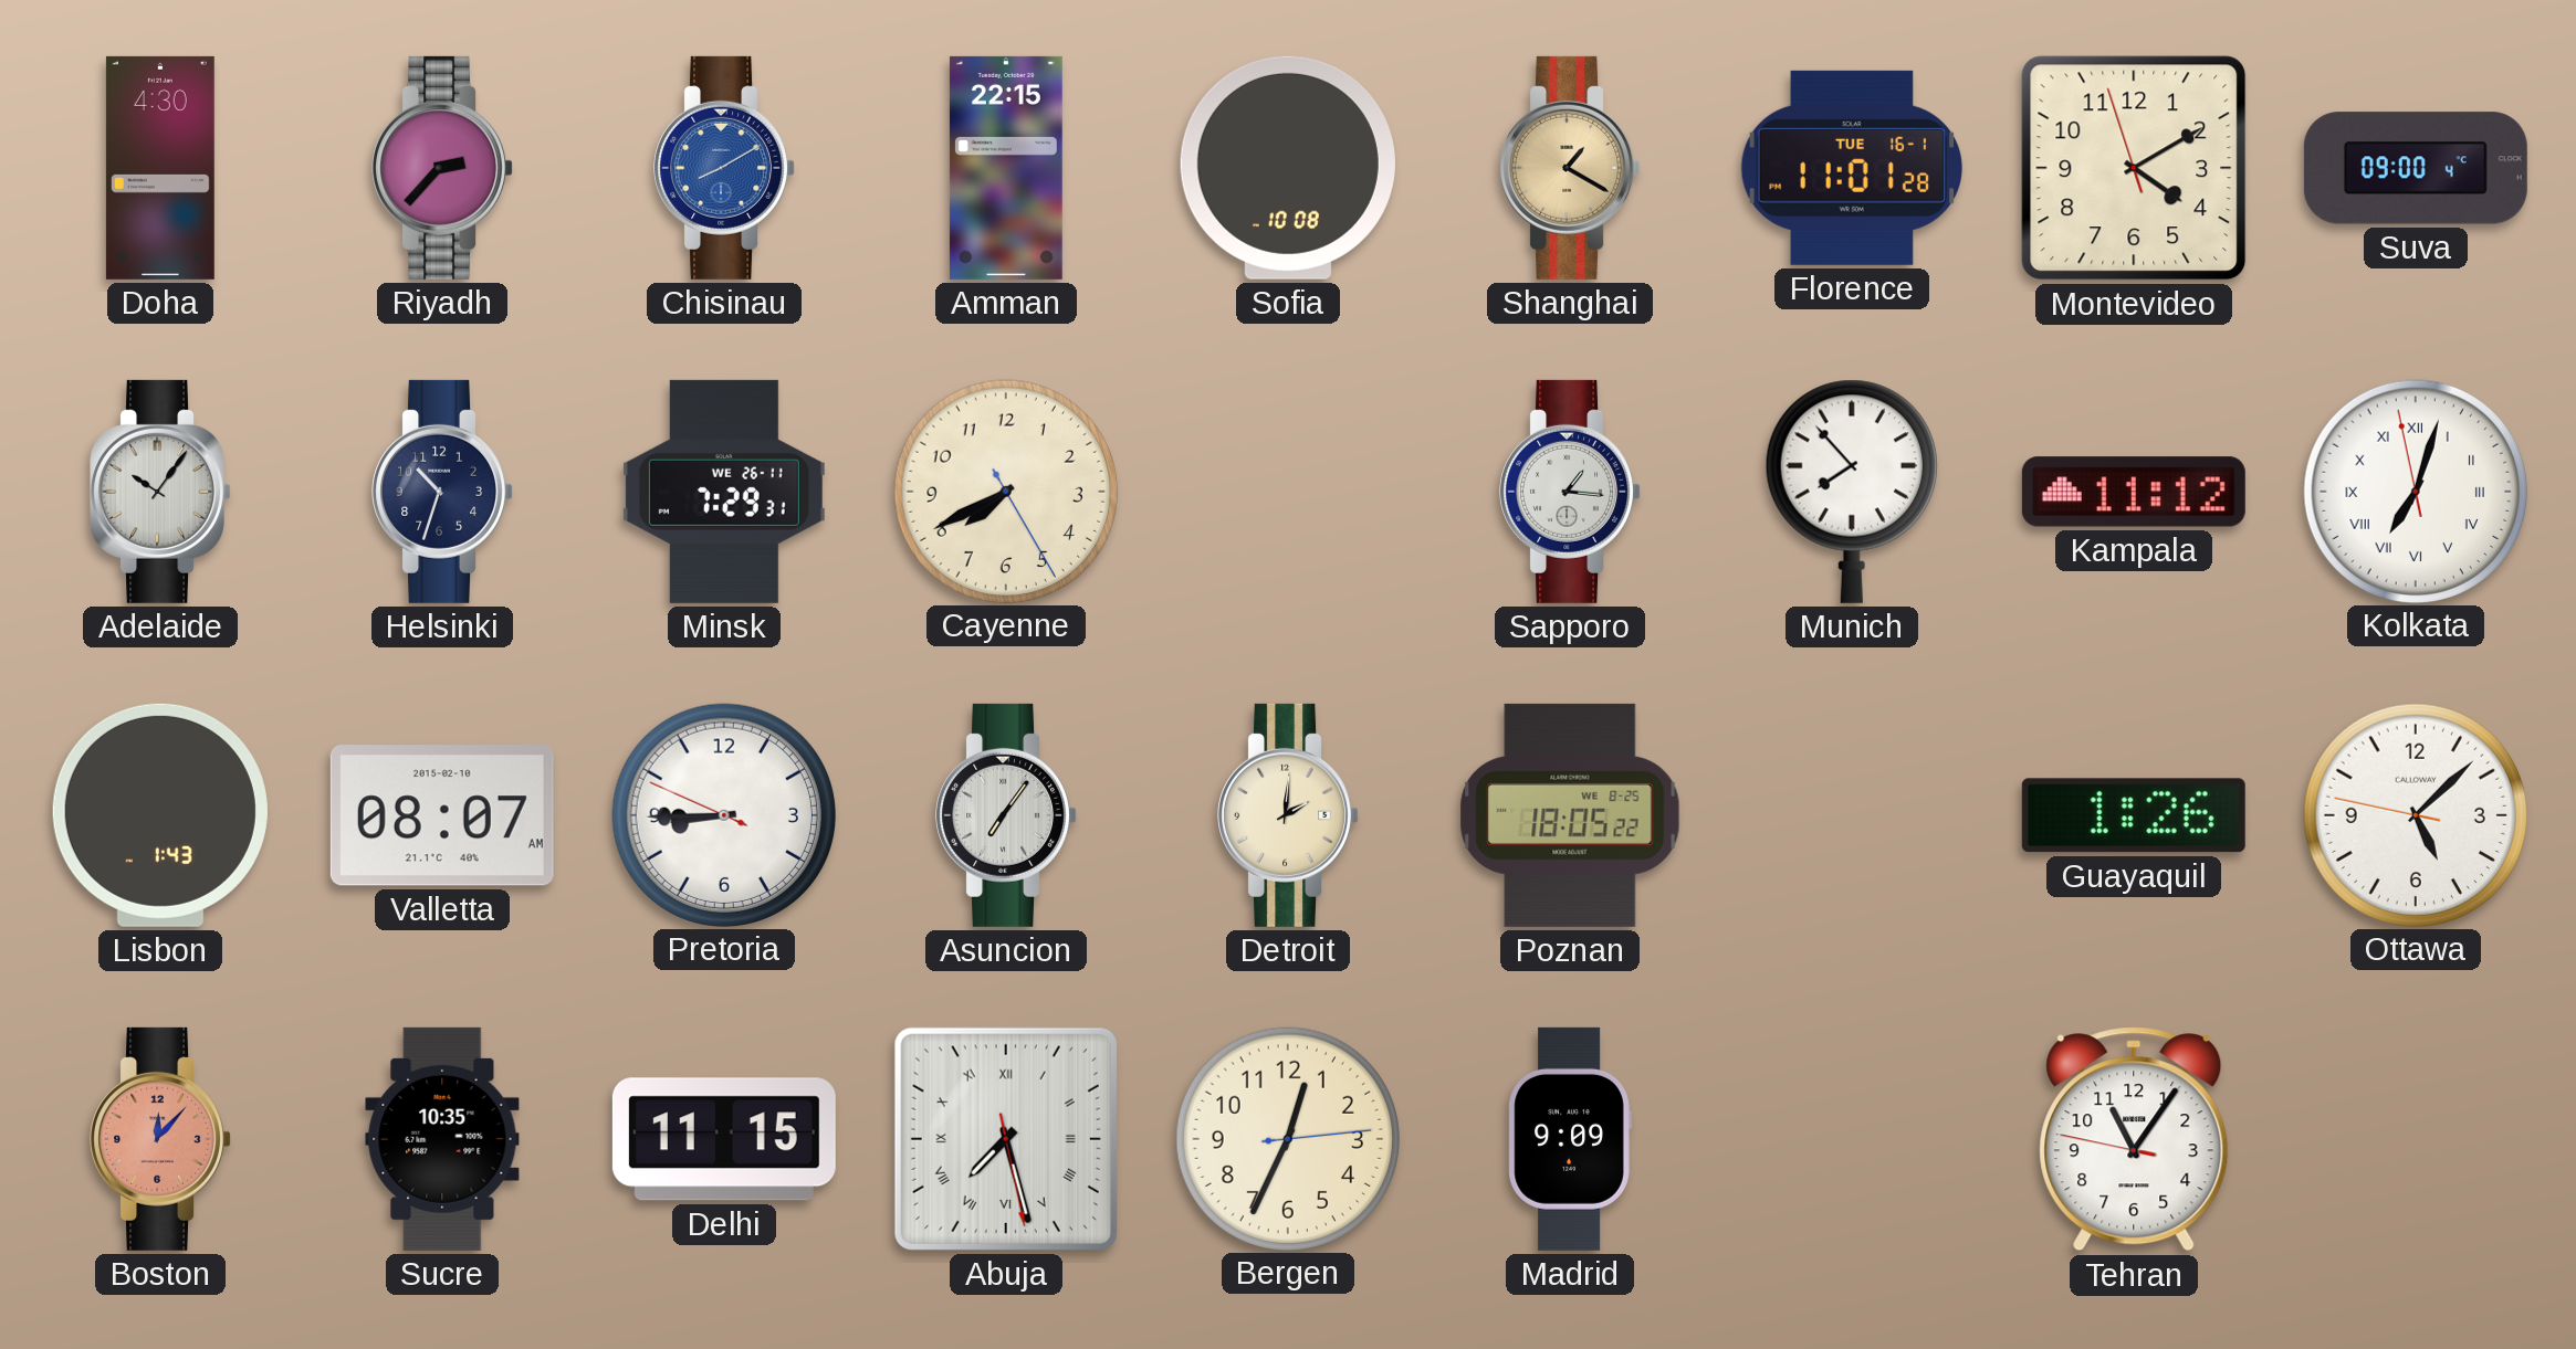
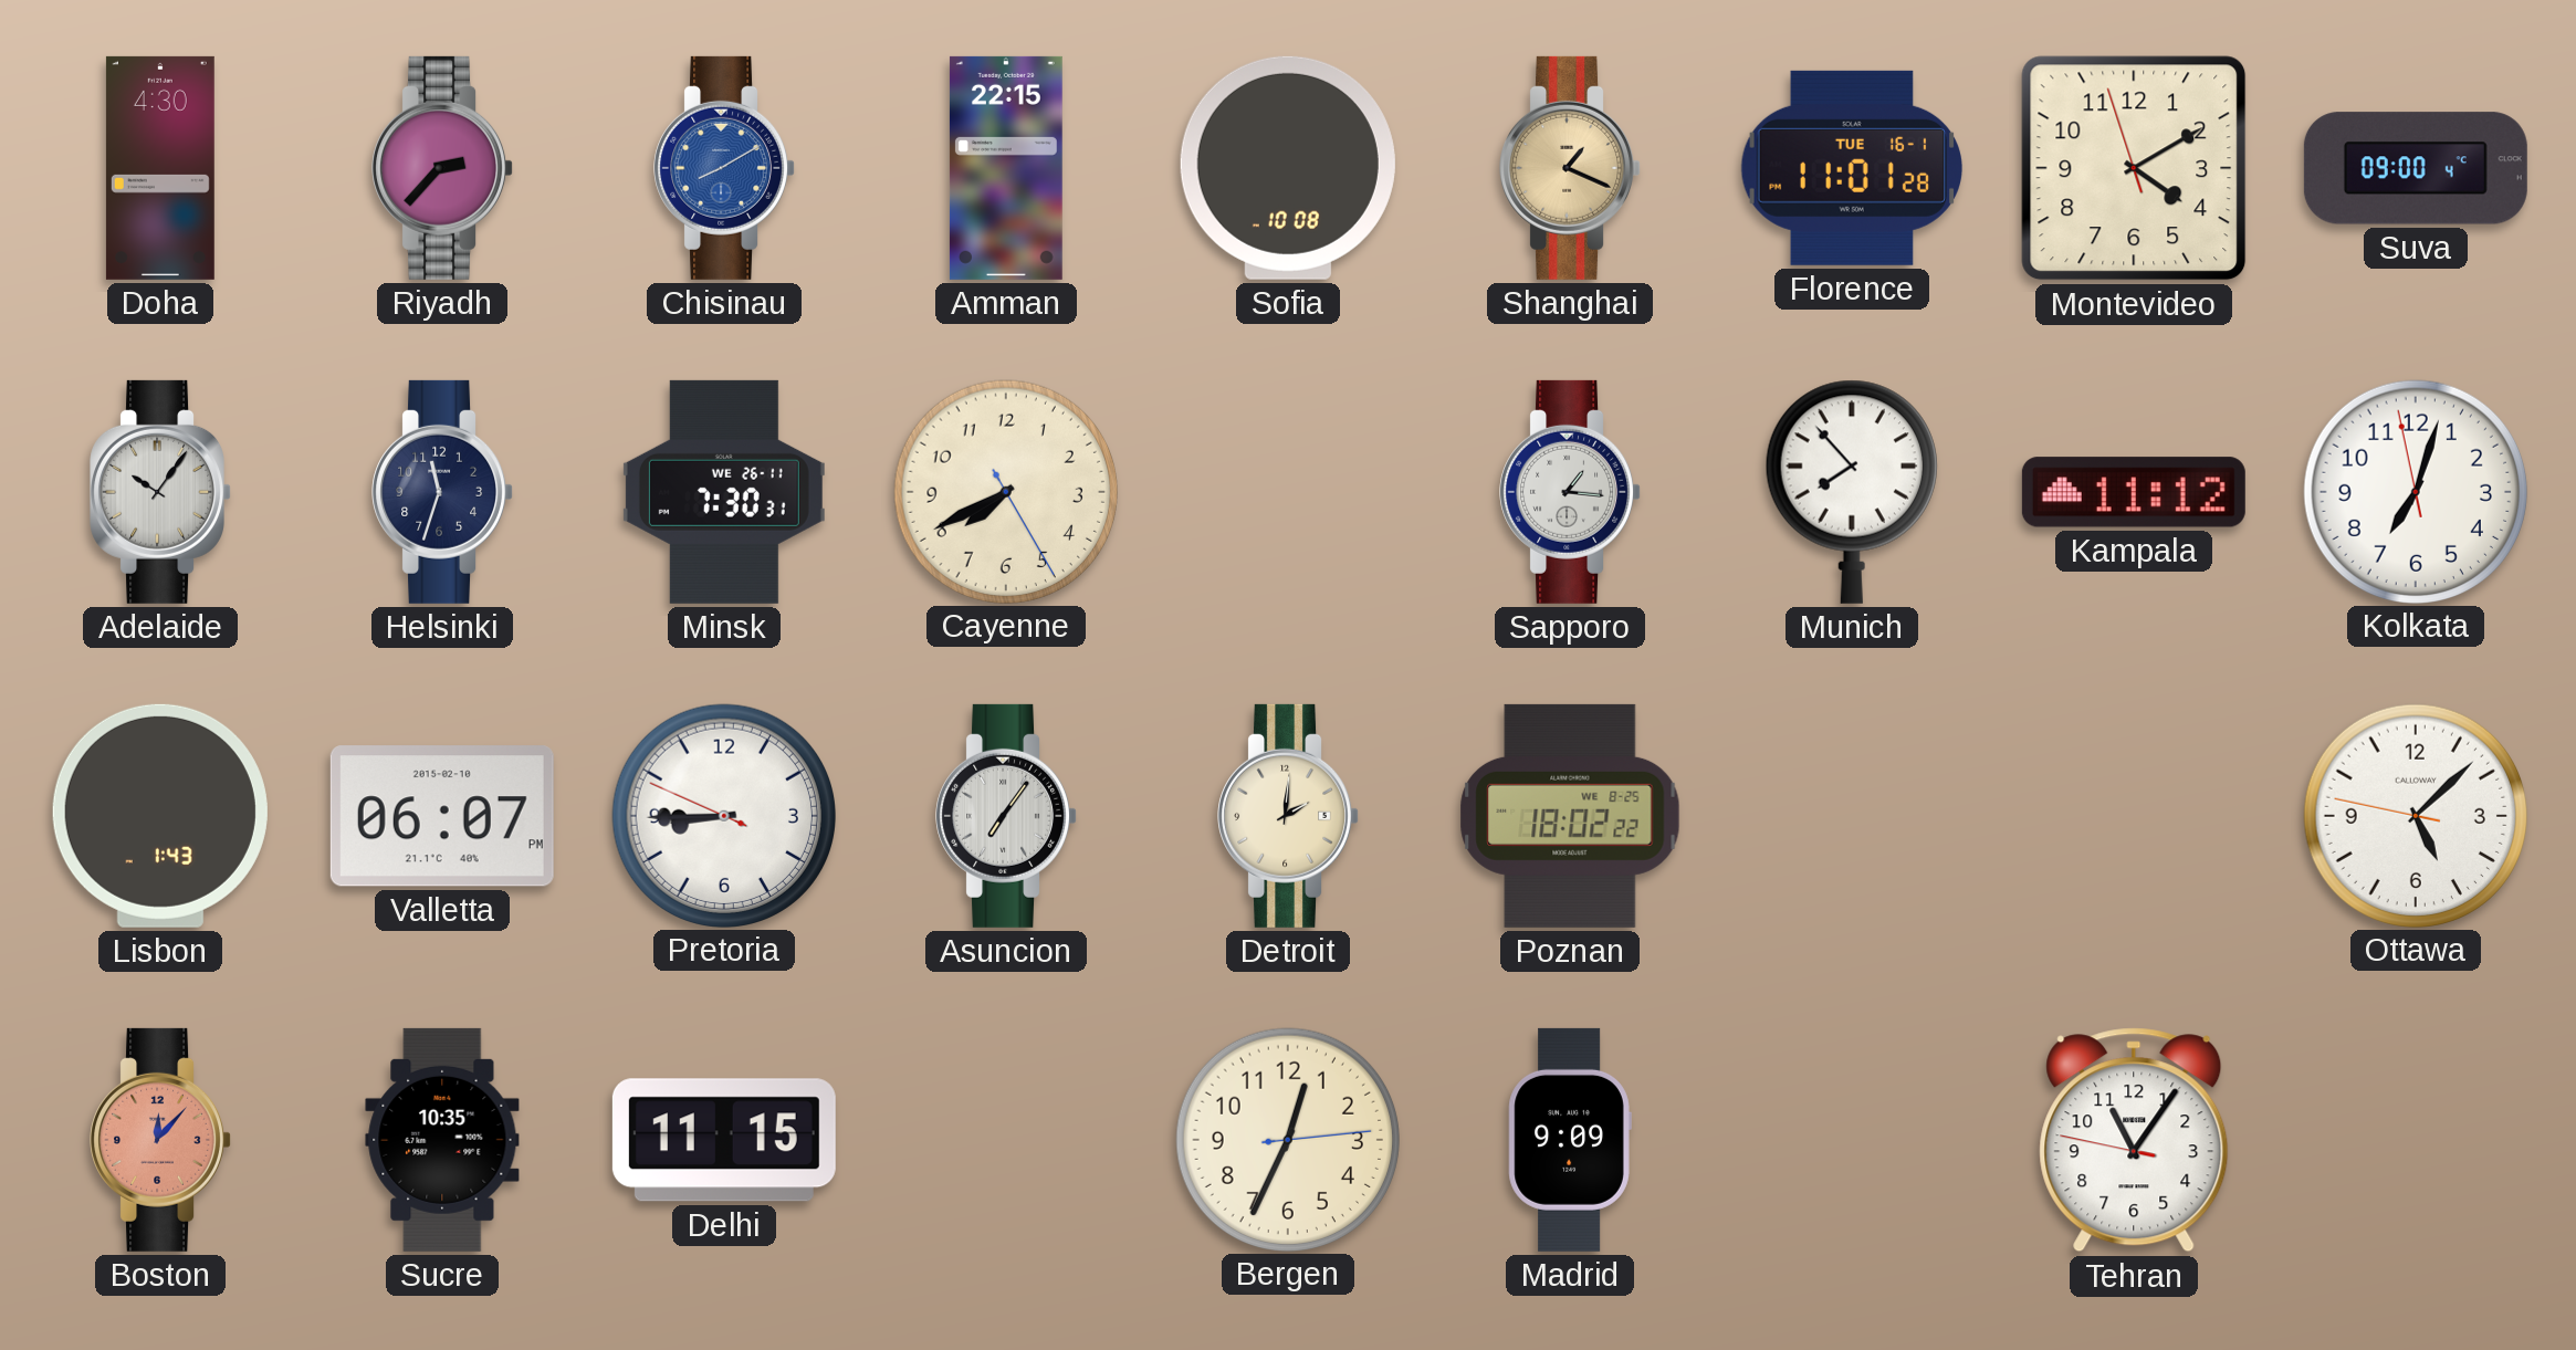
Shanghai: 1:20 -> 1:19
Helsinki: 10:33 -> 11:33
Minsk: 7:29 -> 7:30
Kolkata numerals: Roman -> Arabic
Valletta: 08:07 -> 06:07
Poznan: 18:05 -> 18:02
Guayaquil: 1:26 -> none
Abuja: 7:27 -> none
